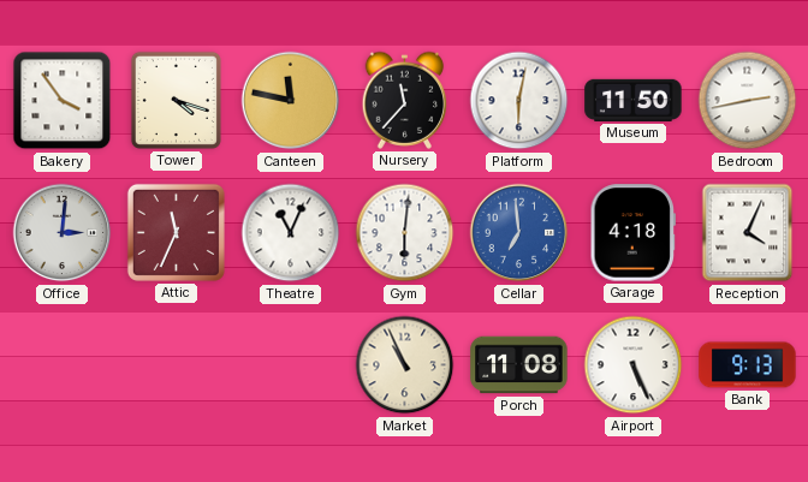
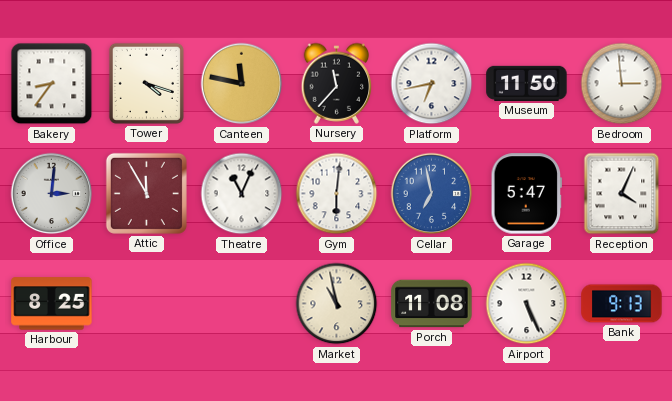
Bakery: 3:54 -> 8:36
Platform: 6:02 -> 6:43
Bedroom: 2:43 -> 2:59
Attic: 11:34 -> 11:55
Cellar: 6:59 -> 6:58
Garage: 4:18 -> 5:47
Harbour: none -> 8:25
Market: 10:56 -> 10:58
